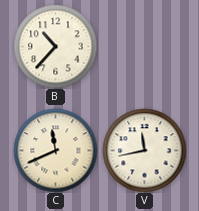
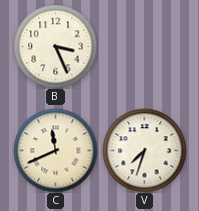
B: 10:37 -> 3:26
V: 11:43 -> 7:33
